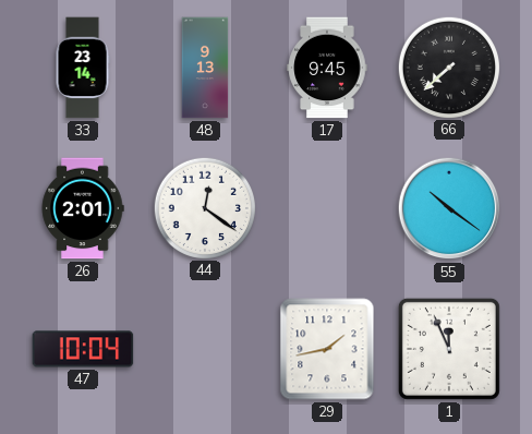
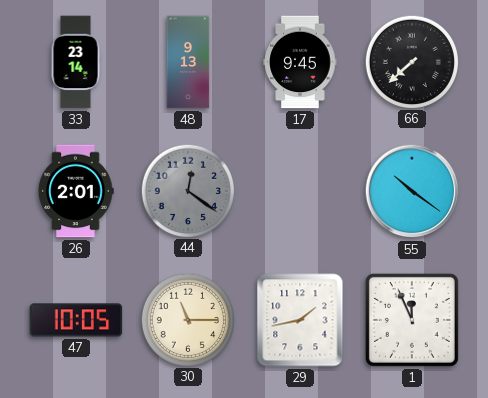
44 dial: white -> grey
47: 10:04 -> 10:05
30: none -> 11:15
